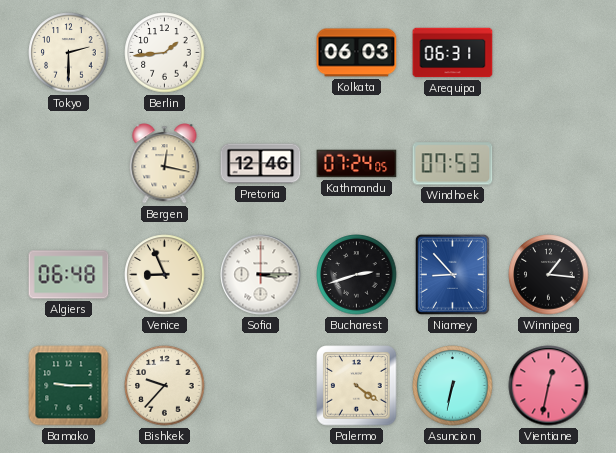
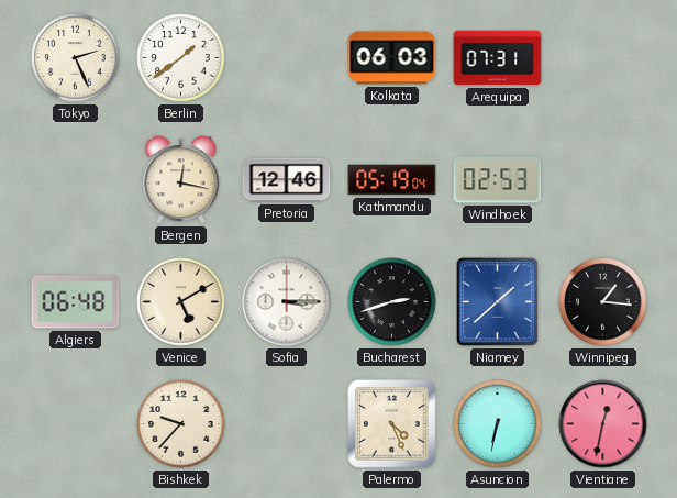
Tokyo: 2:30 -> 2:26
Berlin: 1:44 -> 1:39
Arequipa: 06:31 -> 07:31
Kathmandu: 07:24 -> 05:19
Windhoek: 07:53 -> 02:53
Venice: 8:56 -> 5:10
Niamey: 8:53 -> 1:38
Bamako: 9:15 -> none
Palermo: 4:21 -> 4:26
